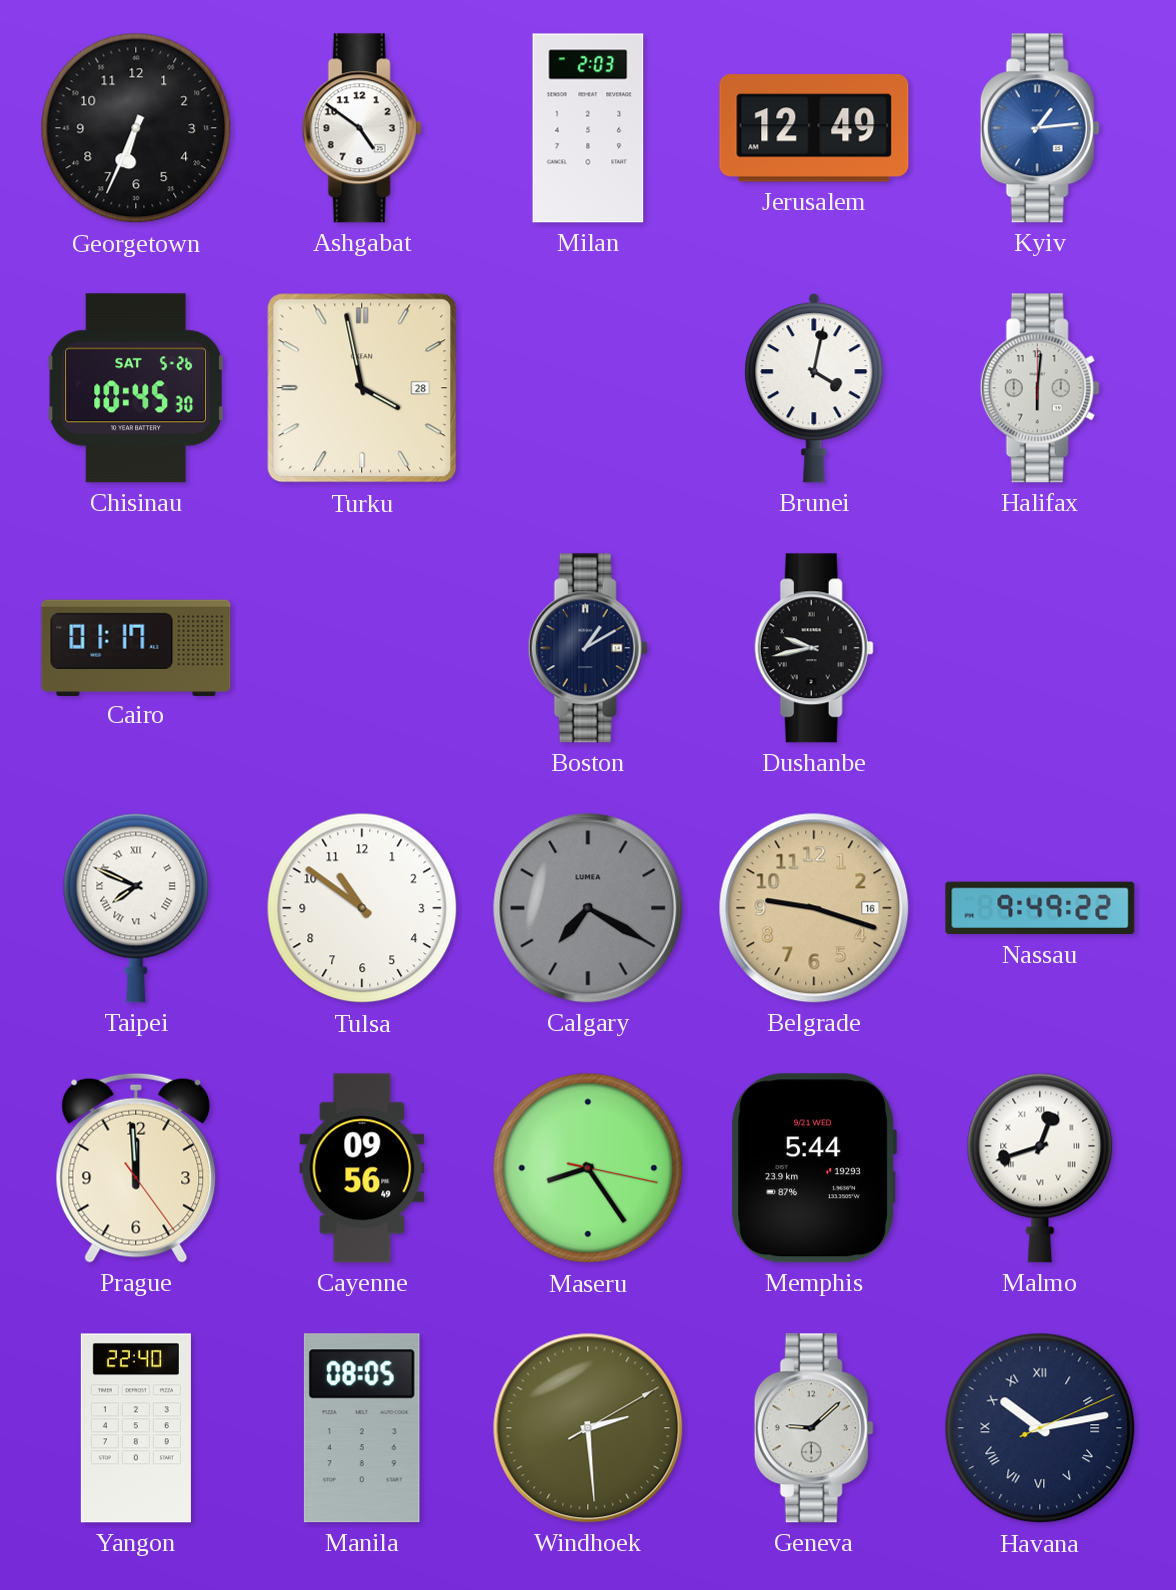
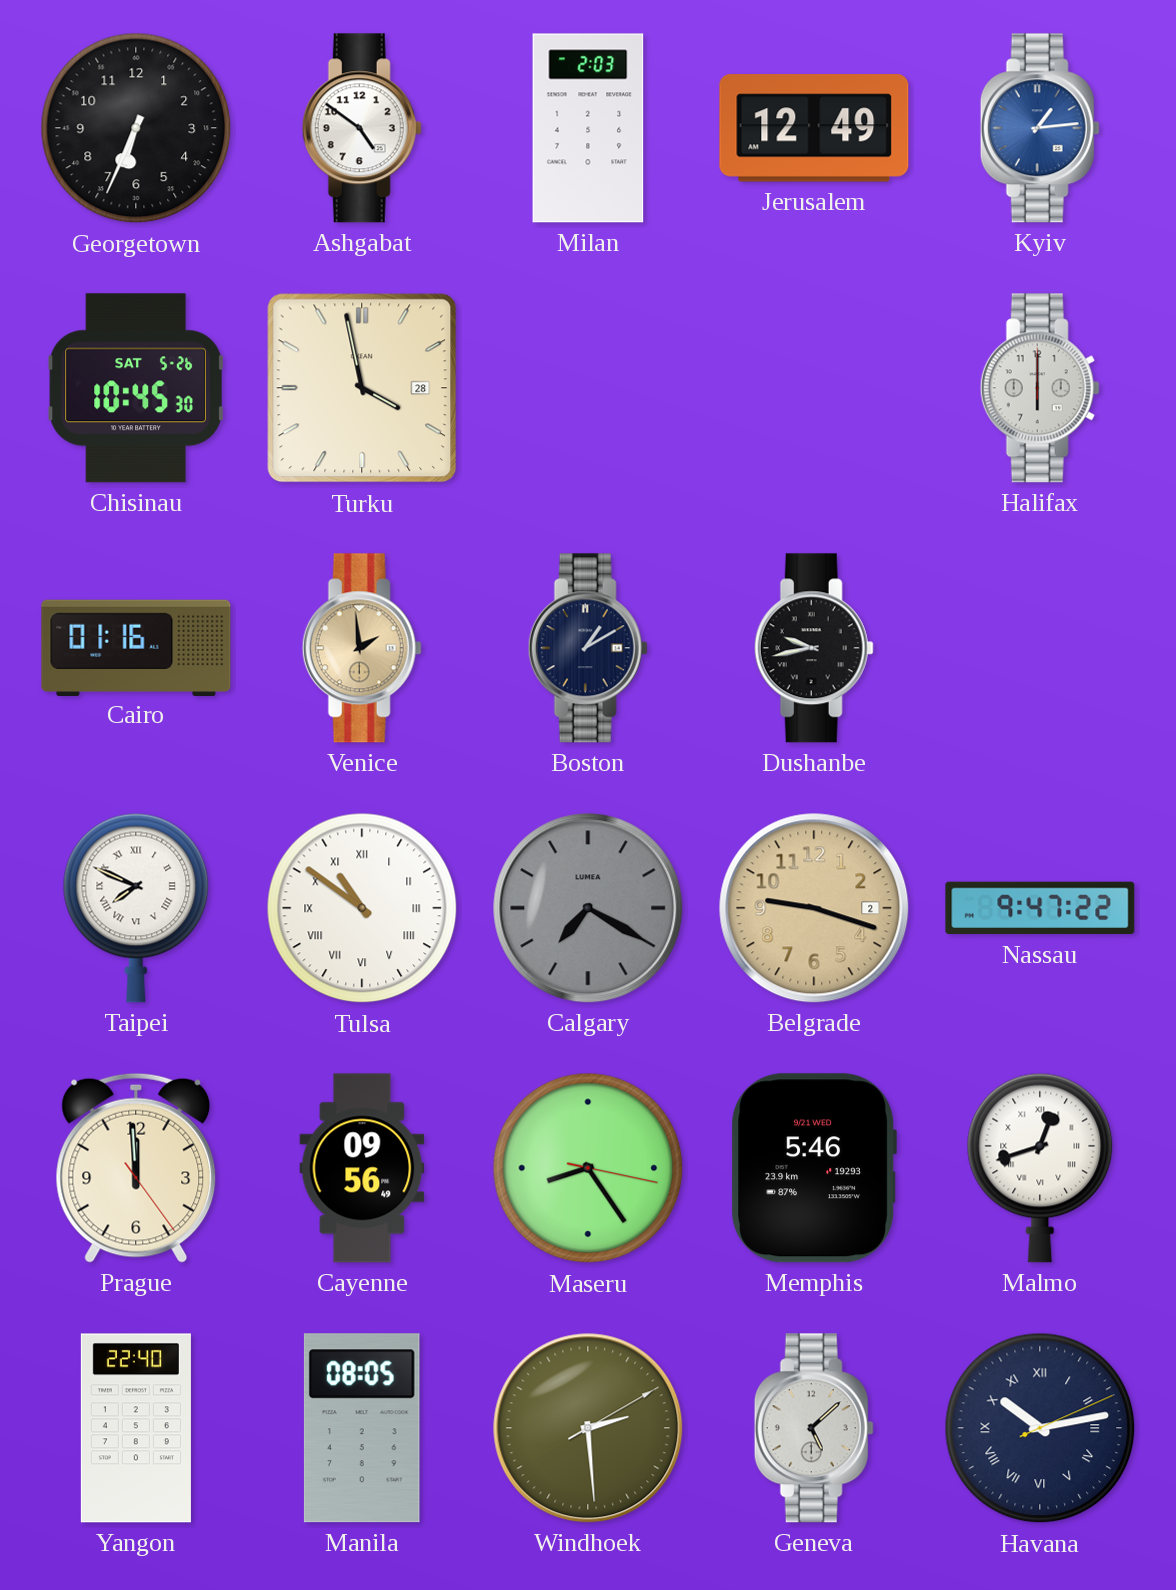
Brunei: 4:02 -> none
Halifax: 6:01 -> 6:00
Cairo: 01:17 -> 01:16
Venice: none -> 1:59
Tulsa numerals: Arabic -> Roman
Belgrade date: 16 -> 2
Nassau: 9:49 -> 9:47
Memphis: 5:44 -> 5:46
Geneva: 9:08 -> 5:08
